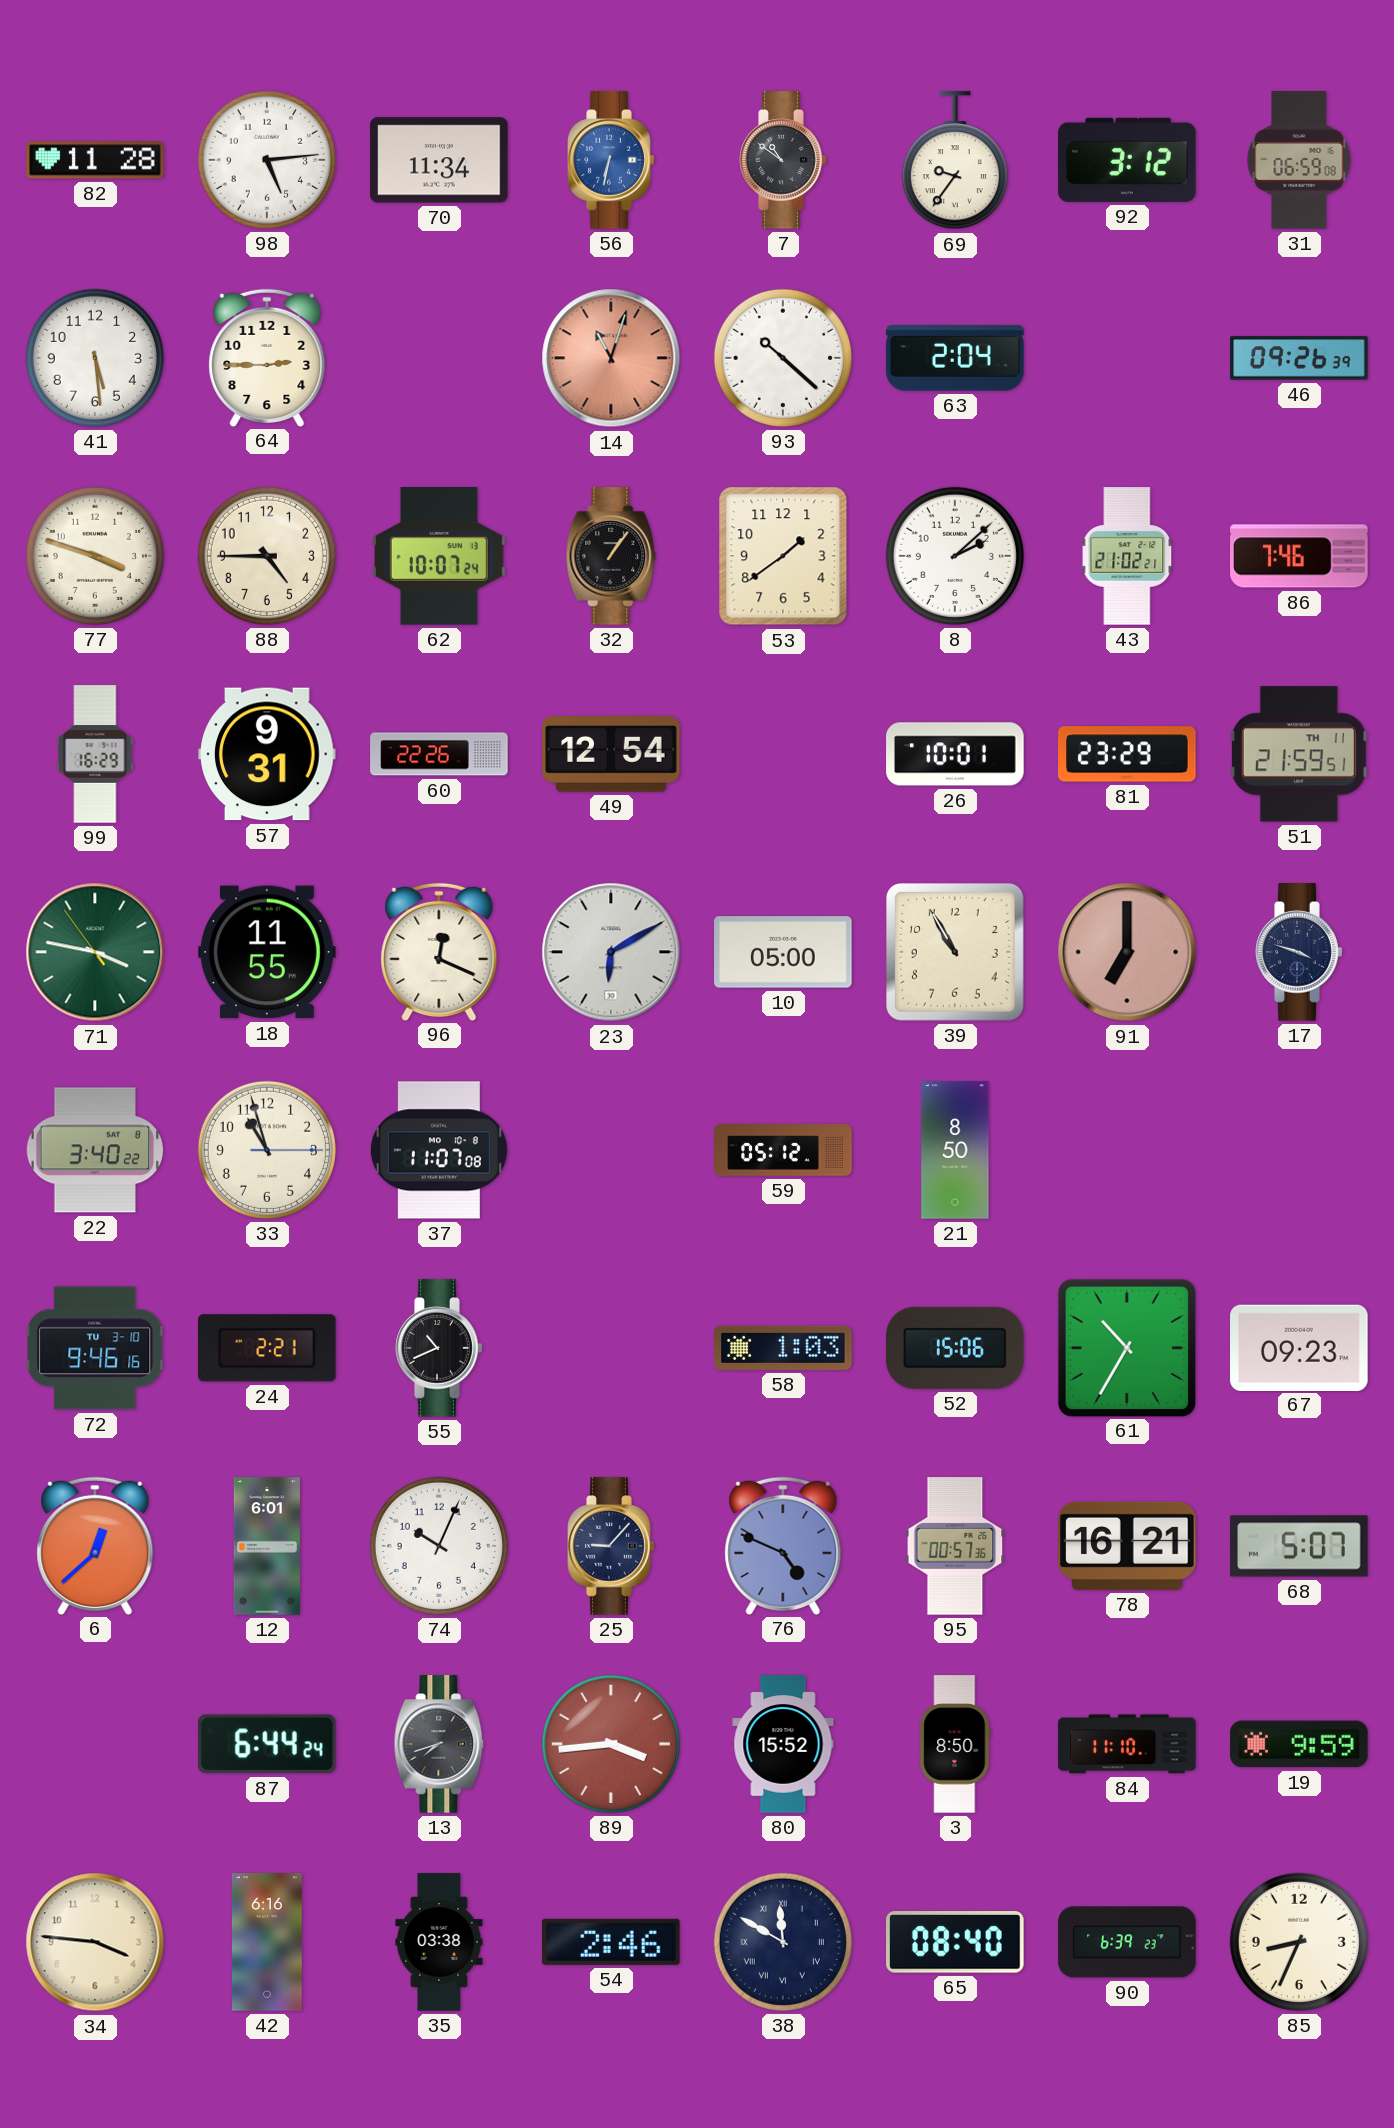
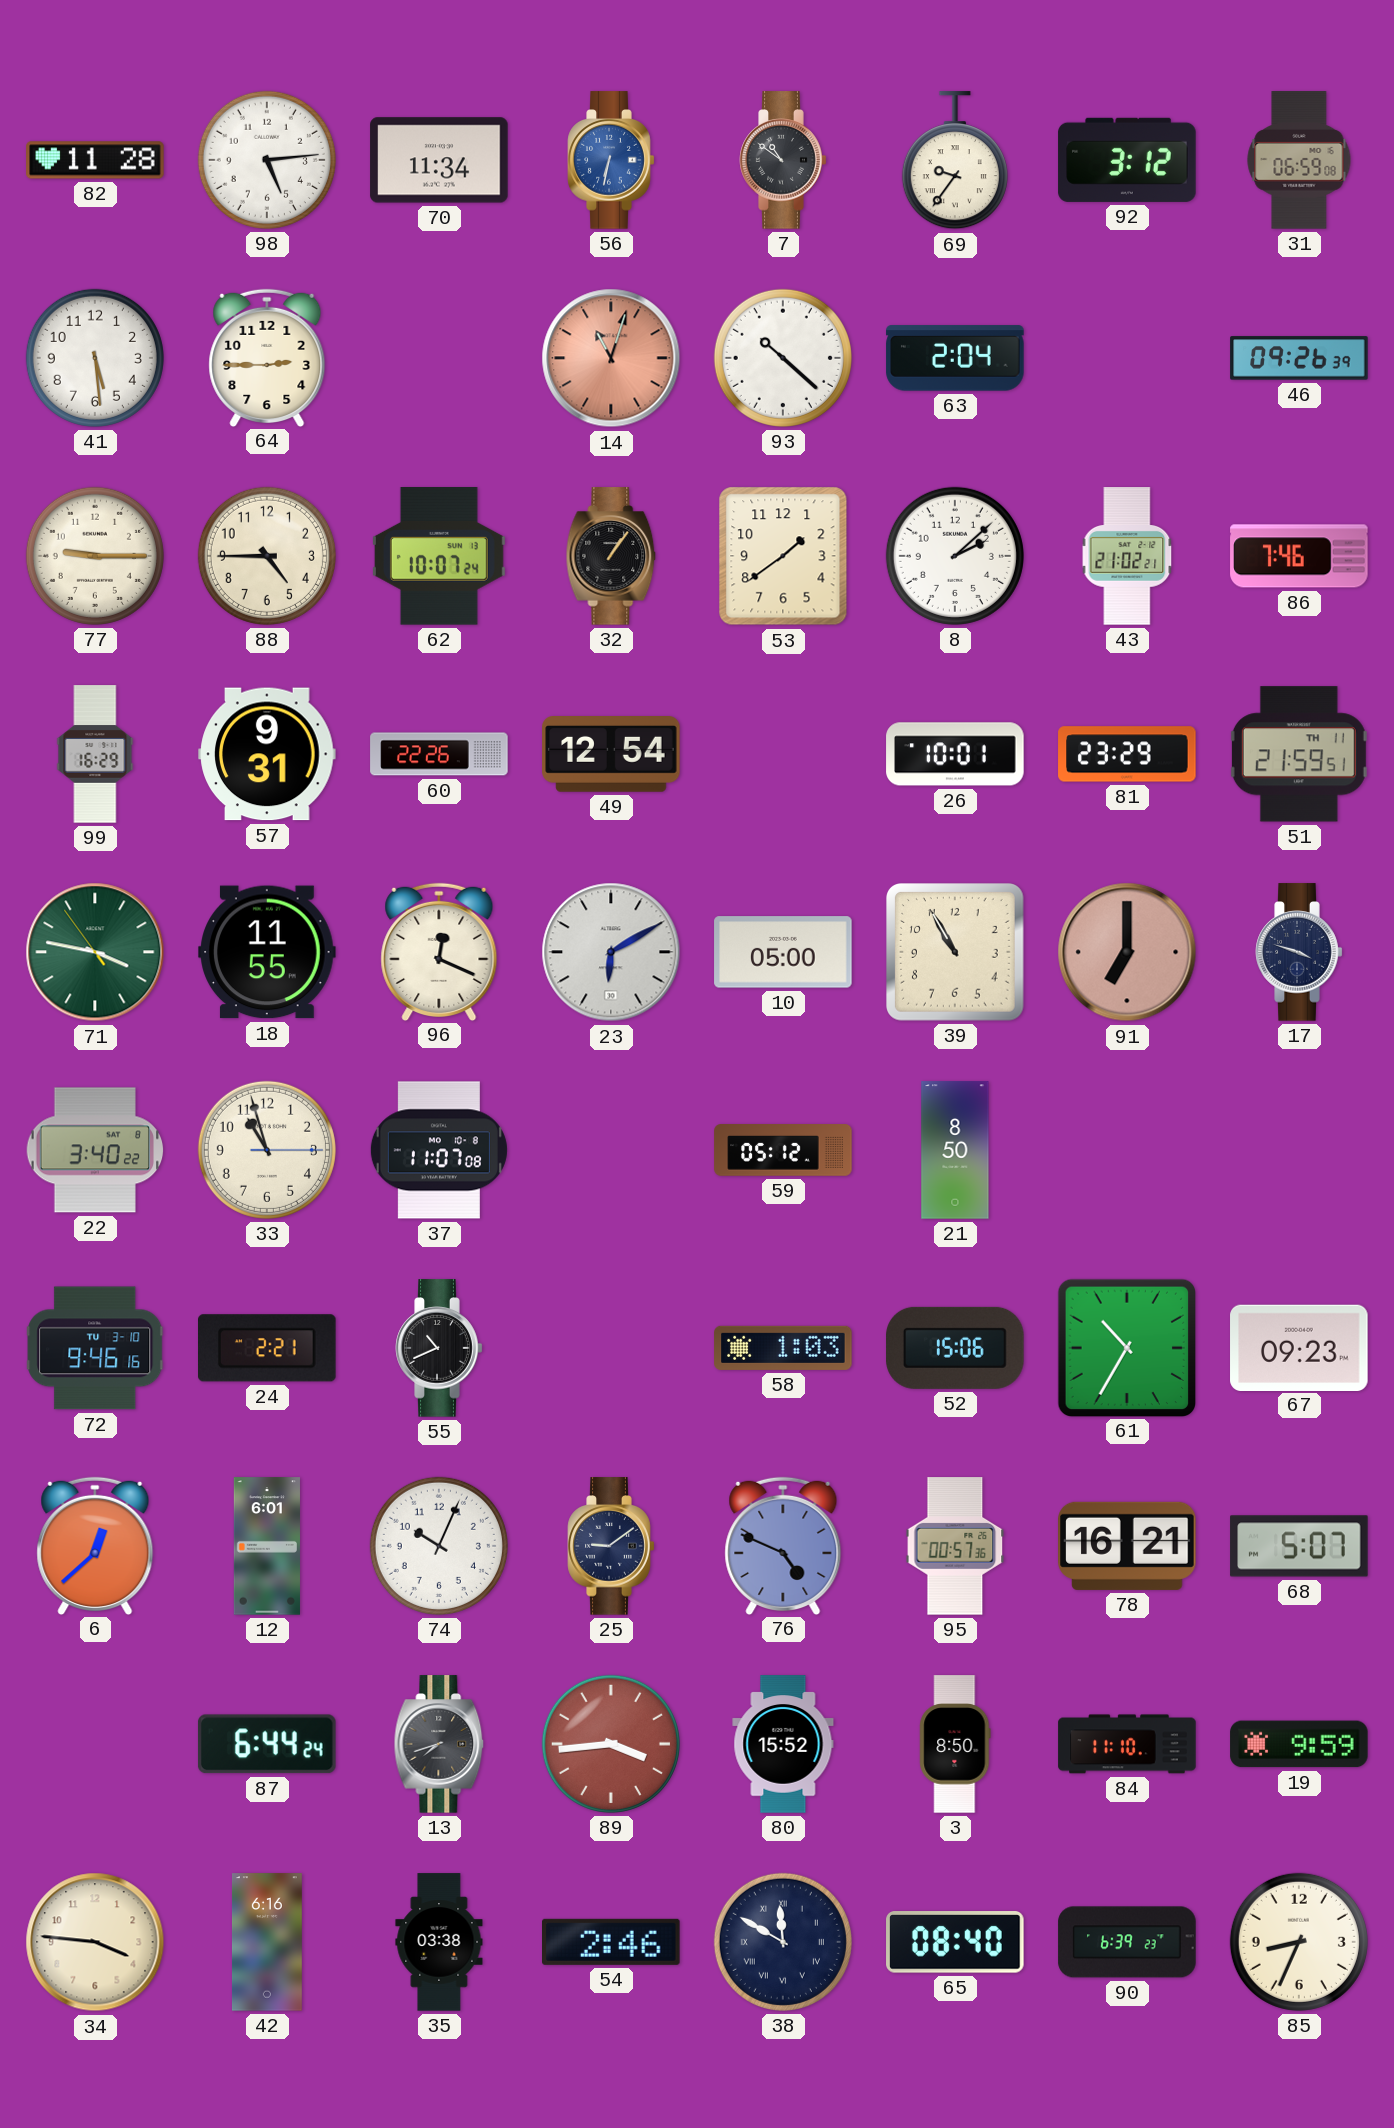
77: 3:48 -> 9:15
25: 9:07 -> 9:09
